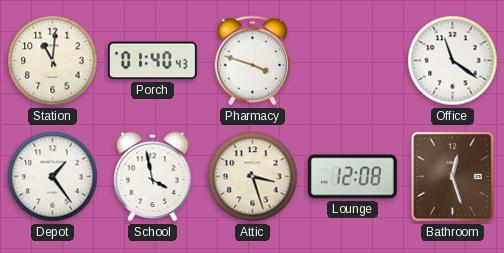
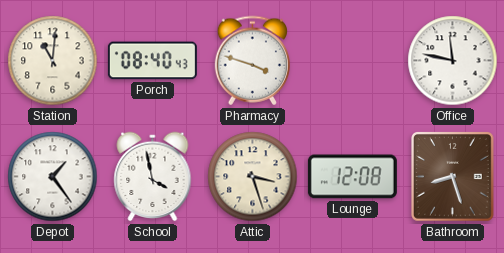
Porch: 01:40 -> 08:40
Office: 11:21 -> 11:47
Bathroom: 12:27 -> 8:27
